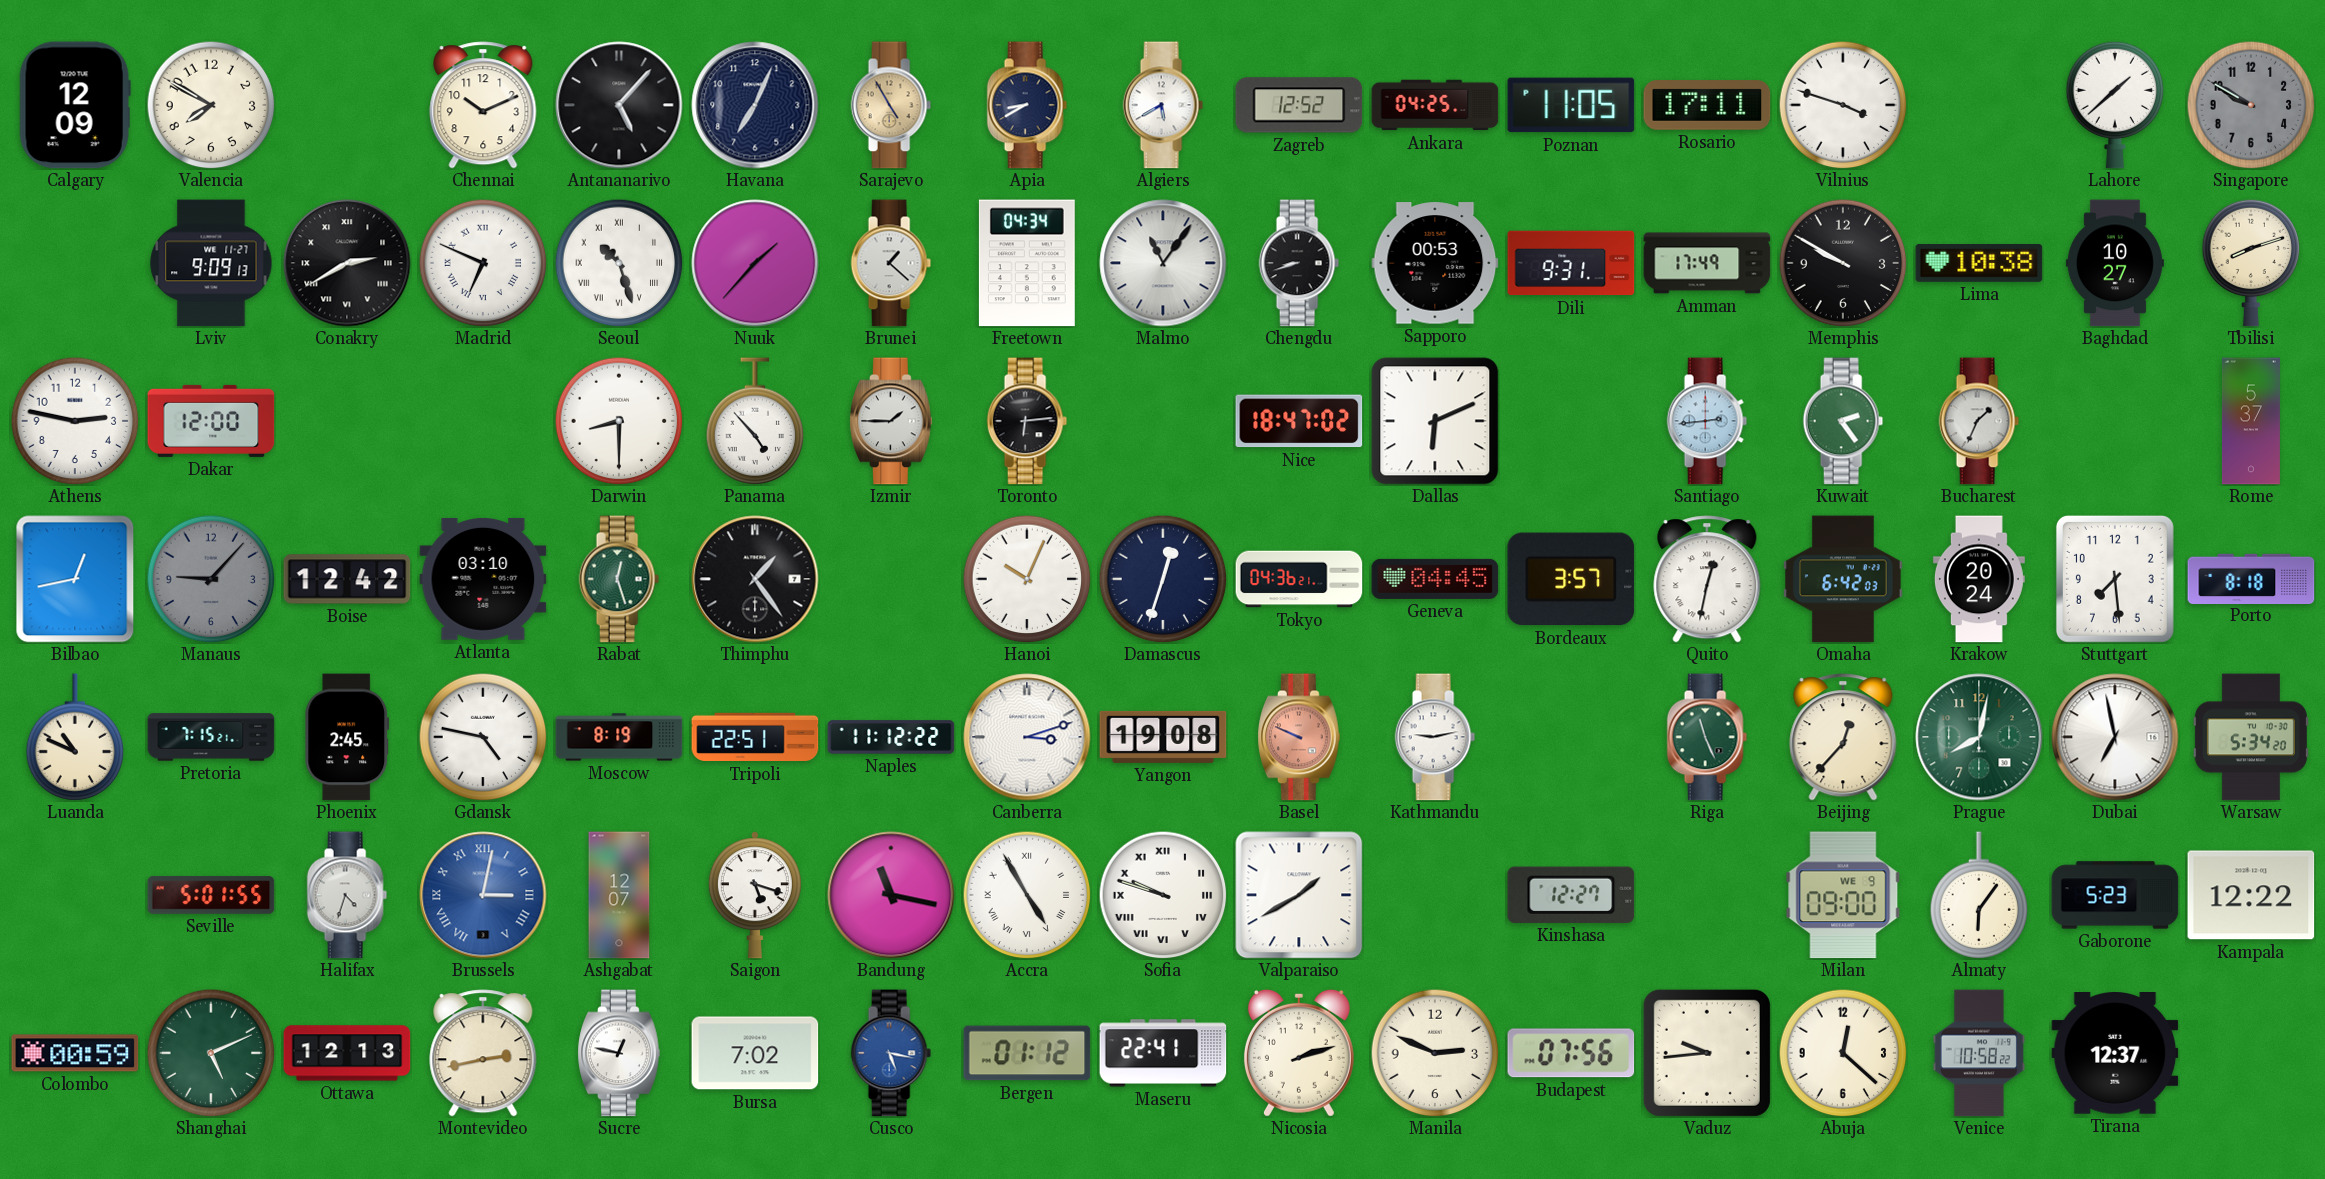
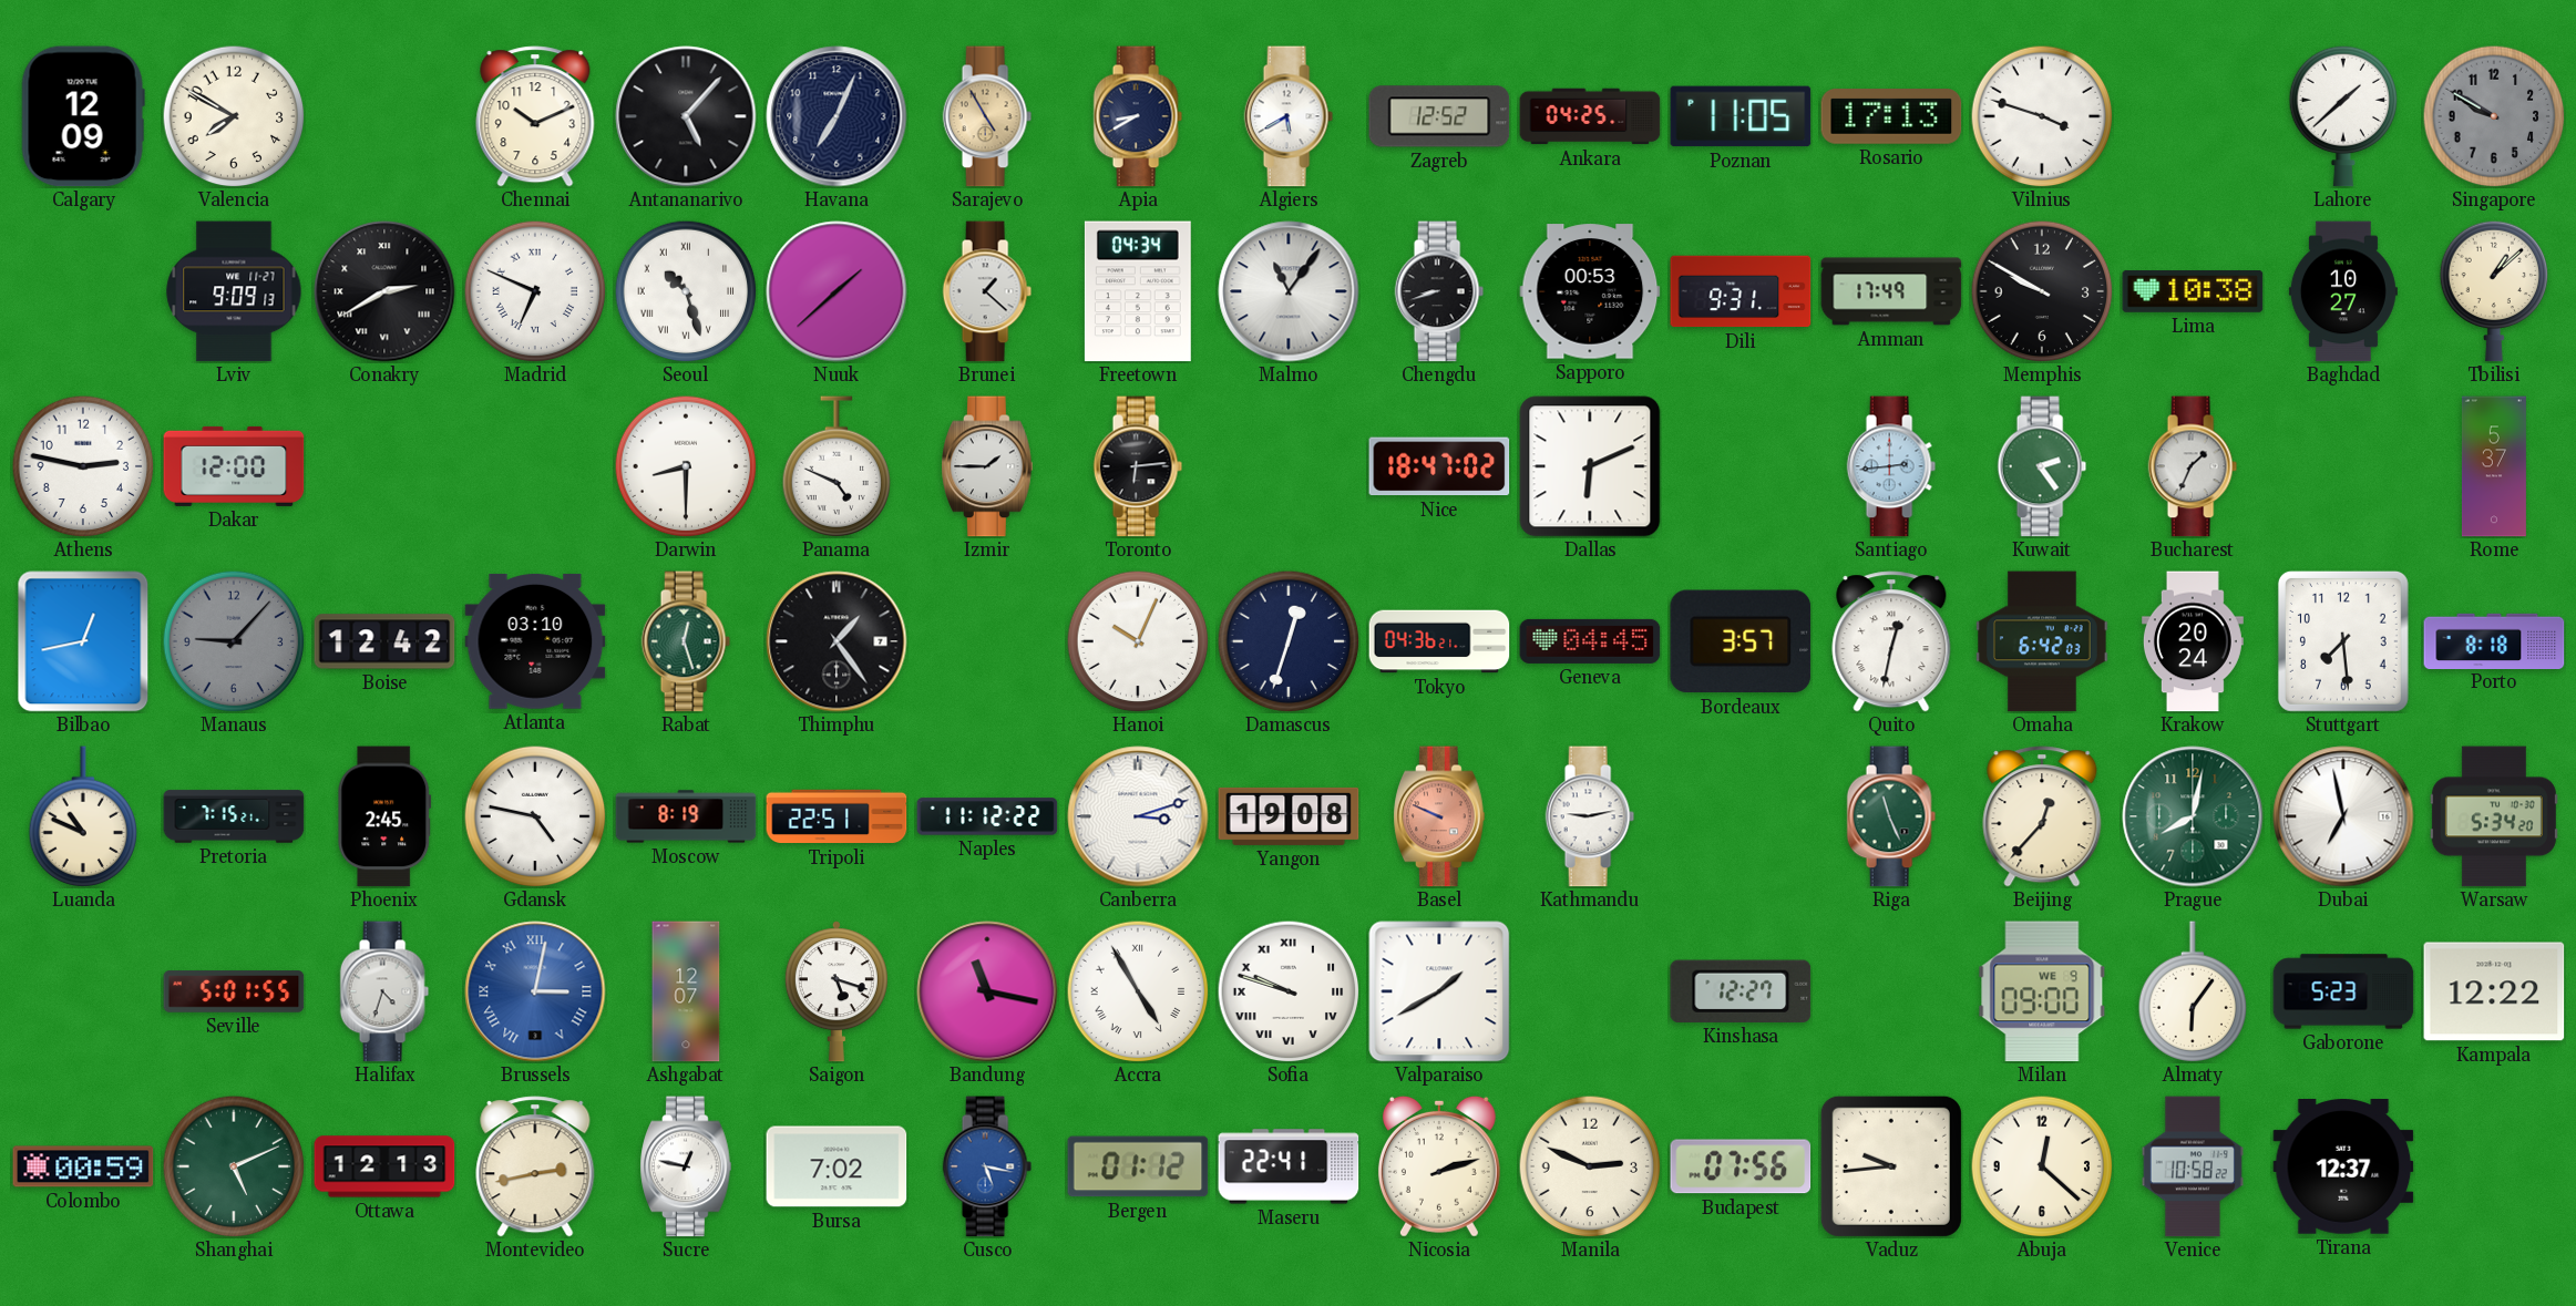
Rosario: 17:11 -> 17:13
Nuuk: 1:37 -> 1:38
Tbilisi: 8:12 -> 1:08
Panama: 4:53 -> 4:49
